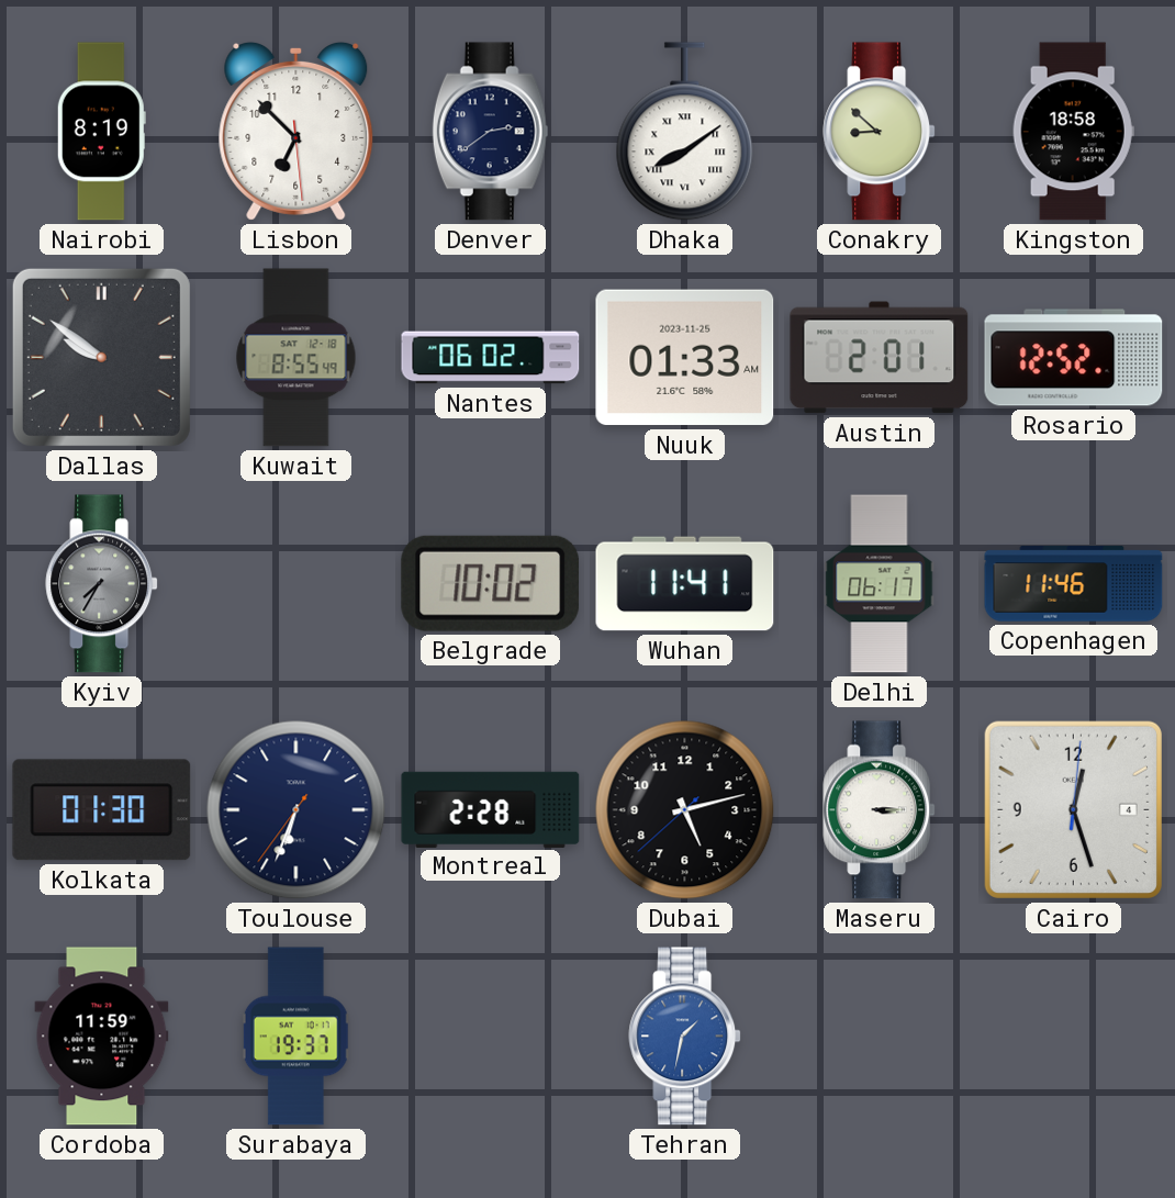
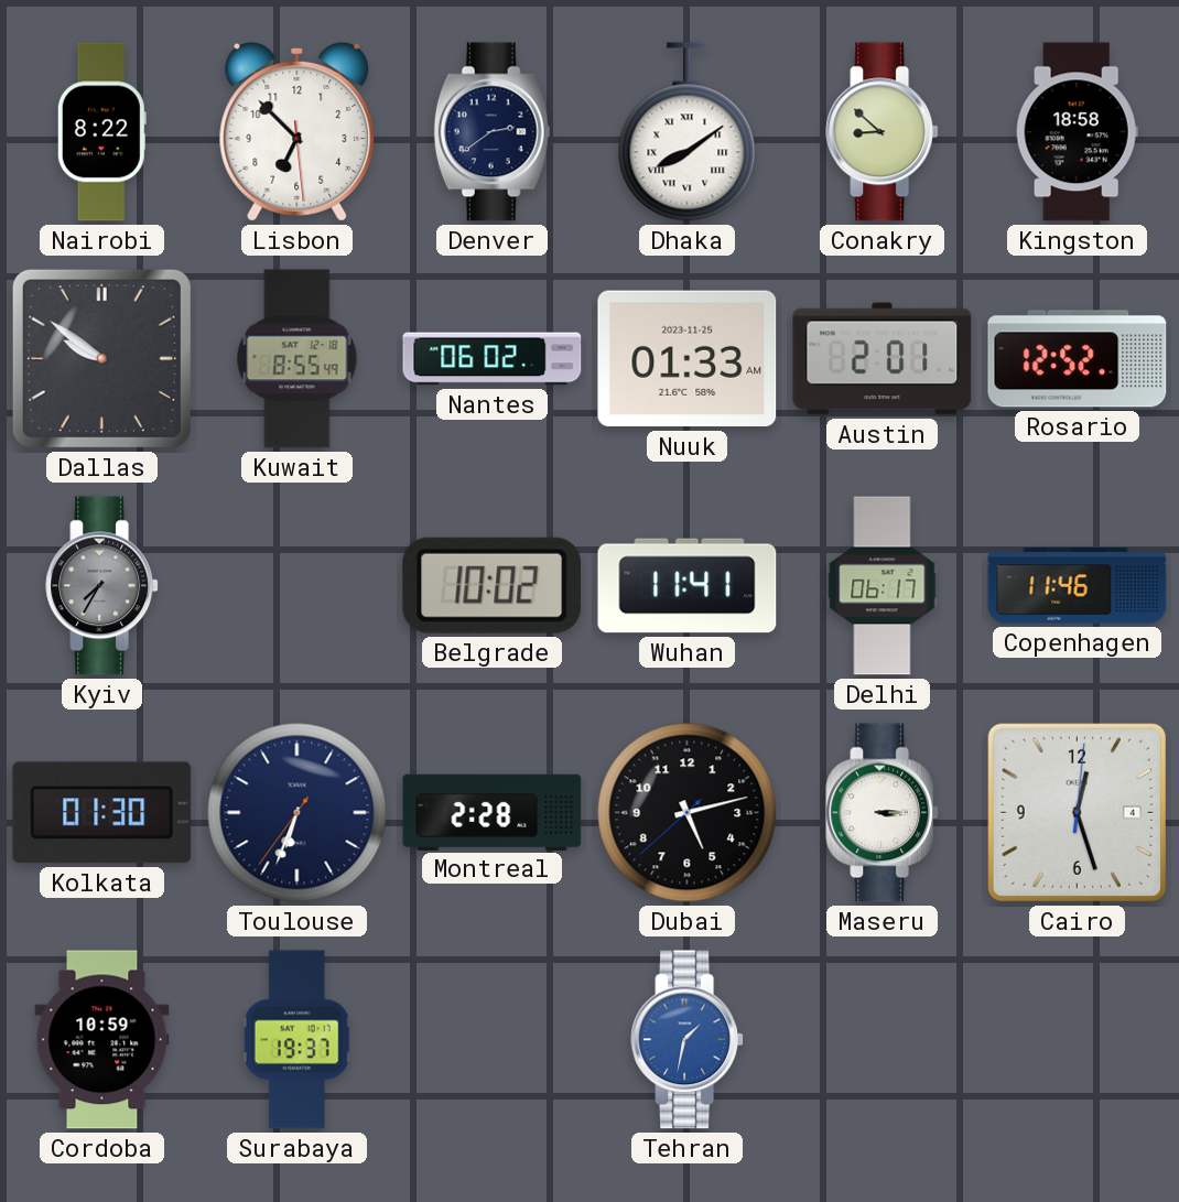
Nairobi: 8:19 -> 8:22
Cordoba: 11:59 -> 10:59
